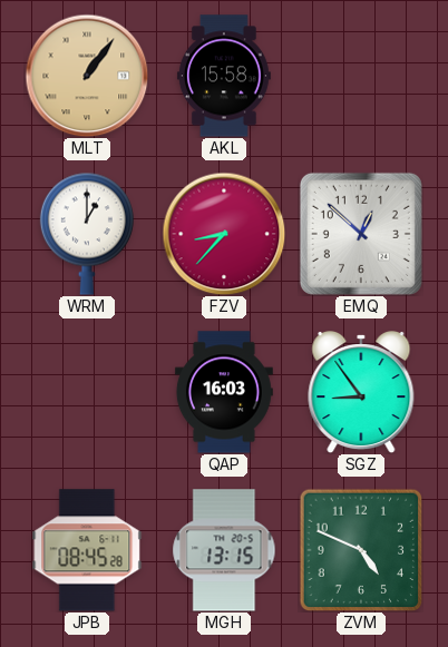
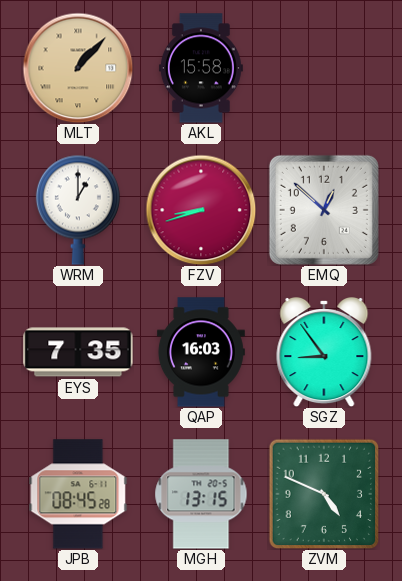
MLT: 1:06 -> 1:07
FZV: 8:37 -> 8:42
EYS: none -> 7:35
